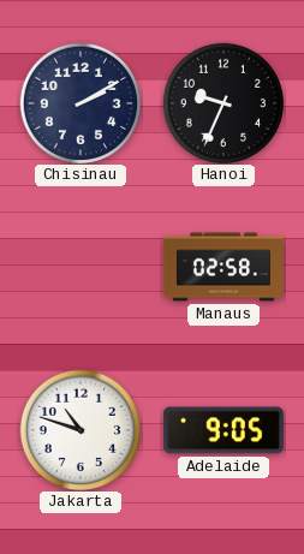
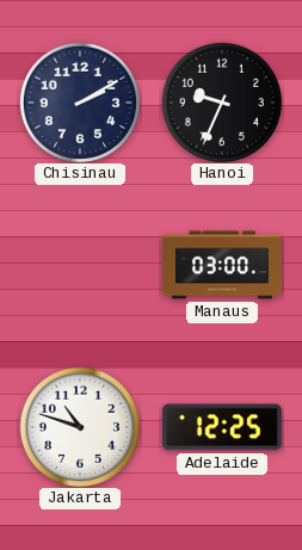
Manaus: 02:58 -> 03:00
Adelaide: 9:05 -> 12:25
